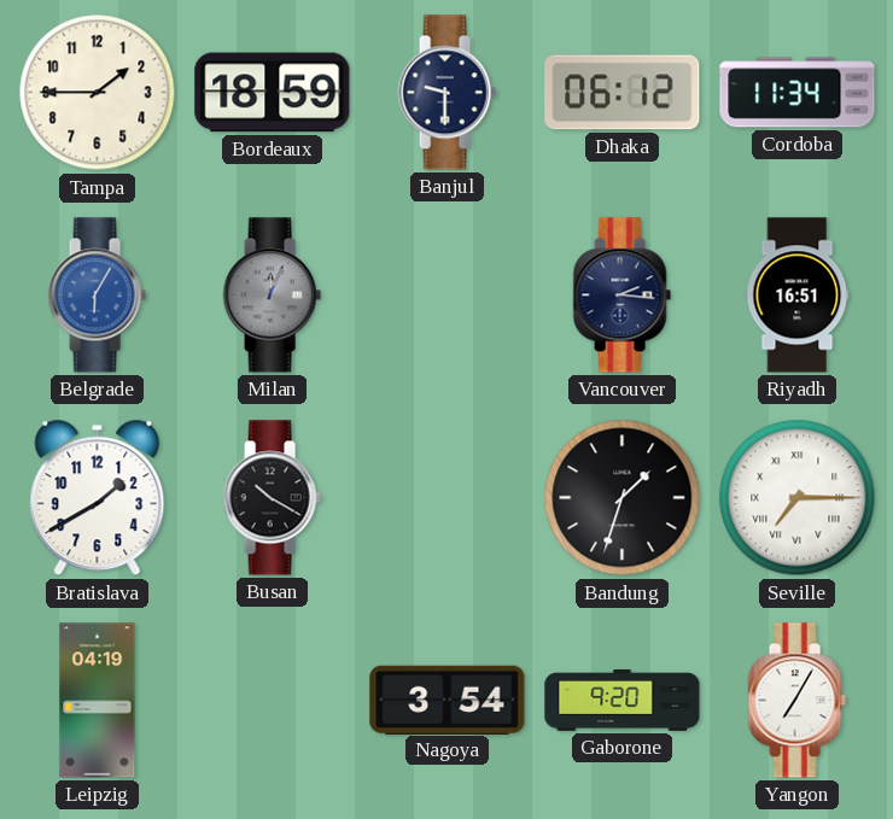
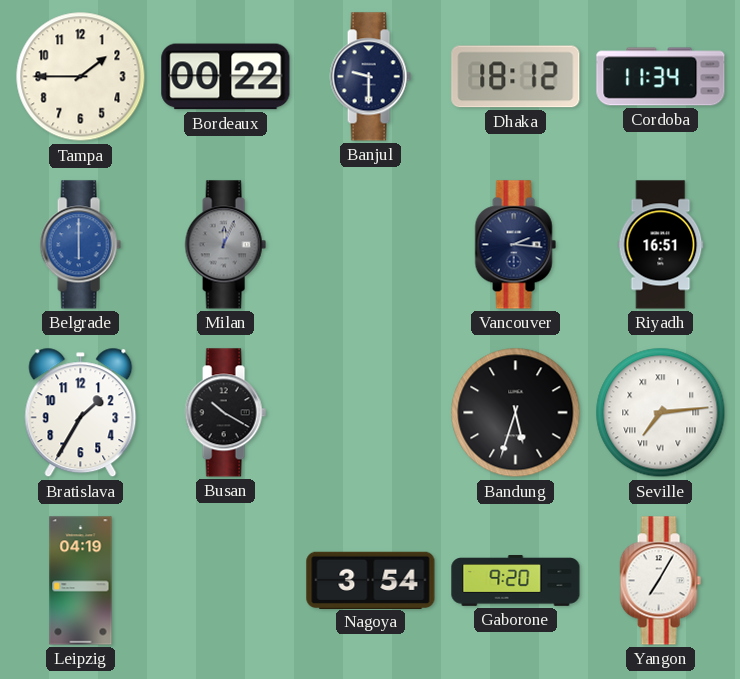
Bordeaux: 18:59 -> 00:22
Dhaka: 06:12 -> 18:12
Belgrade: 6:05 -> 6:00
Bratislava: 1:40 -> 1:35
Bandung: 1:33 -> 5:33
Seville: 7:15 -> 7:14
